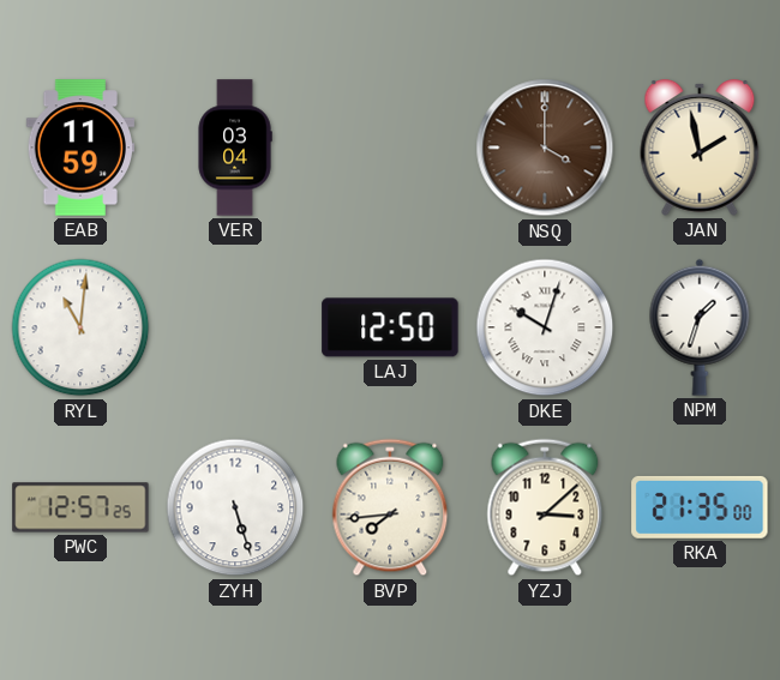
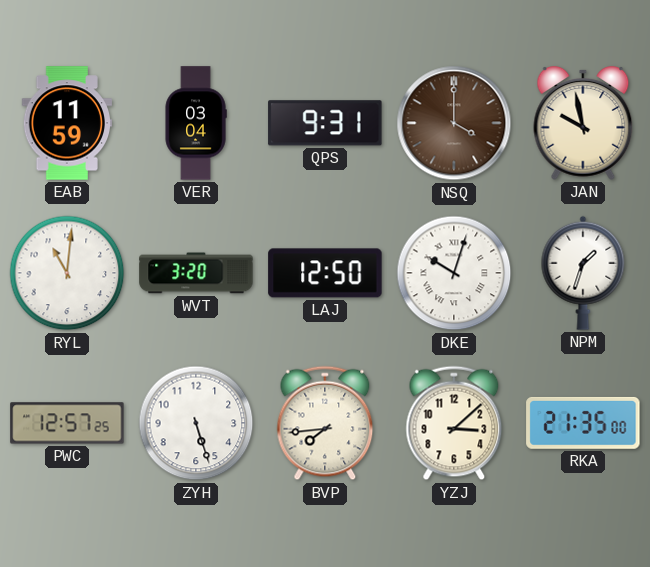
QPS: none -> 9:31
JAN: 1:58 -> 9:58
WVT: none -> 3:20
